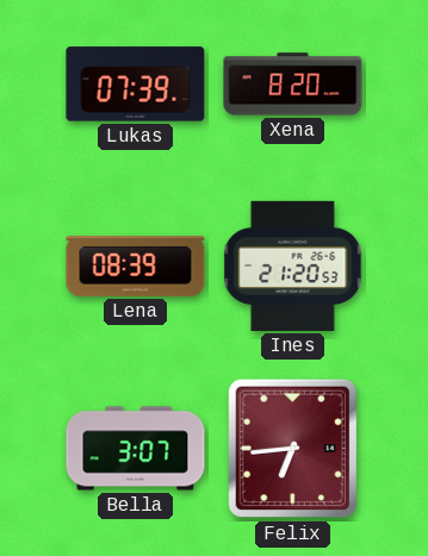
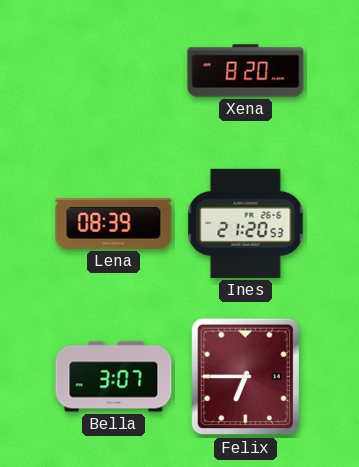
Lukas: 07:39 -> none
Felix: 6:44 -> 6:45
